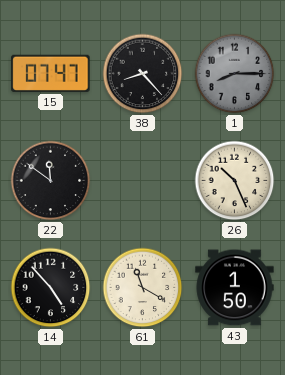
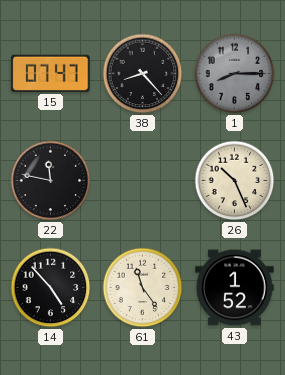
22: 11:51 -> 11:47
61: 11:20 -> 11:24
43: 1:50 -> 1:52
